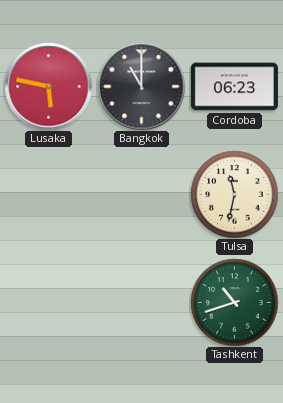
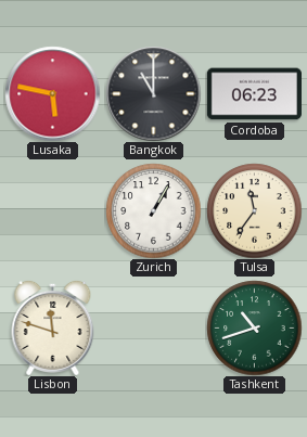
Zurich: none -> 1:05
Tulsa: 11:32 -> 11:36
Lisbon: none -> 11:48
